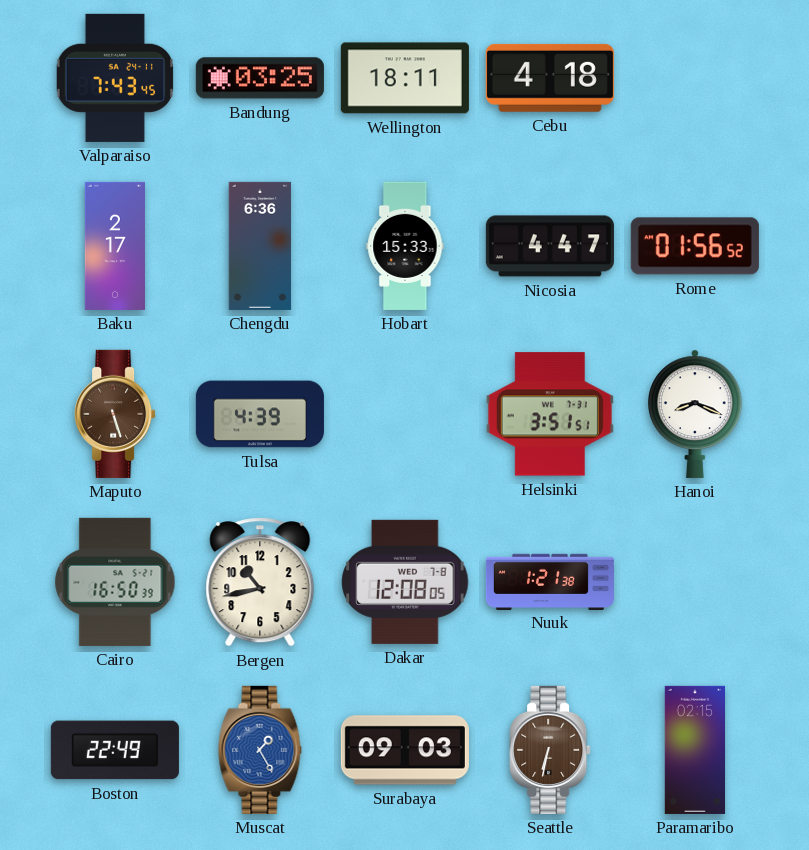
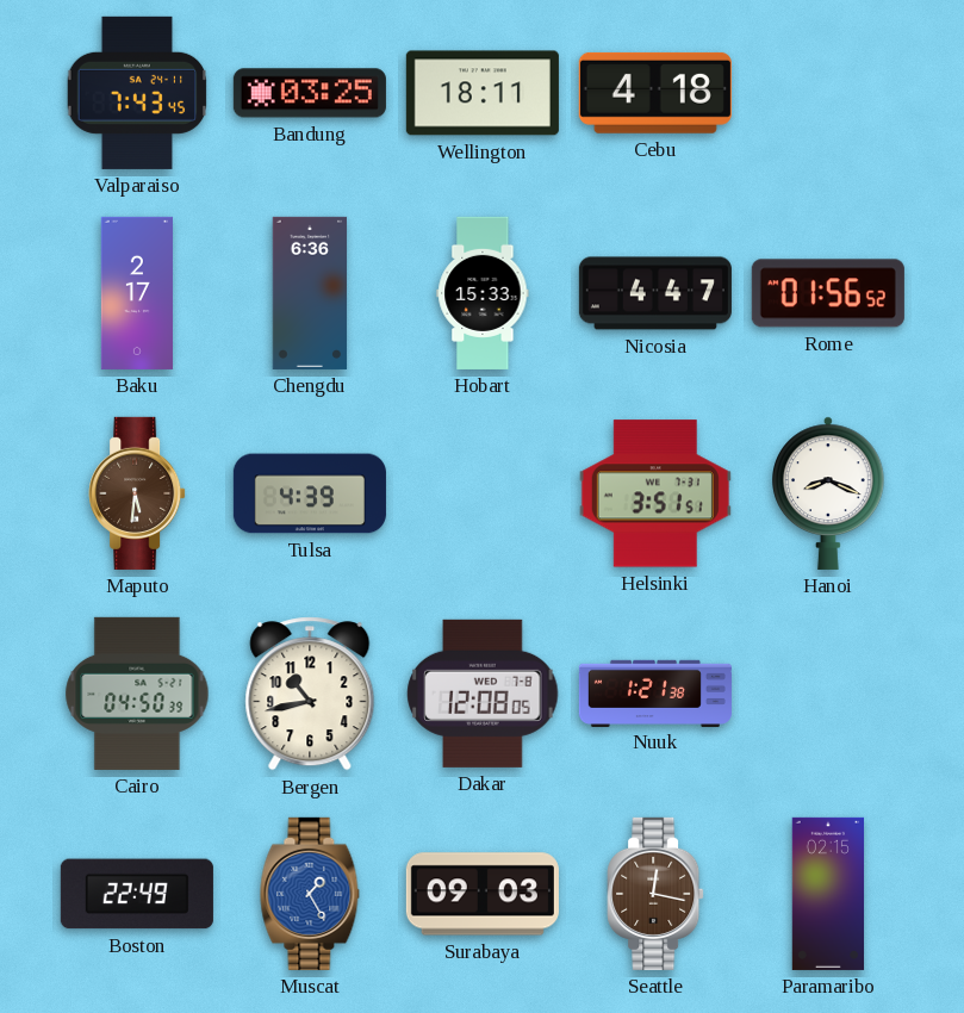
Maputo: 5:27 -> 5:31
Cairo: 16:50 -> 04:50
Seattle: 6:32 -> 12:17
